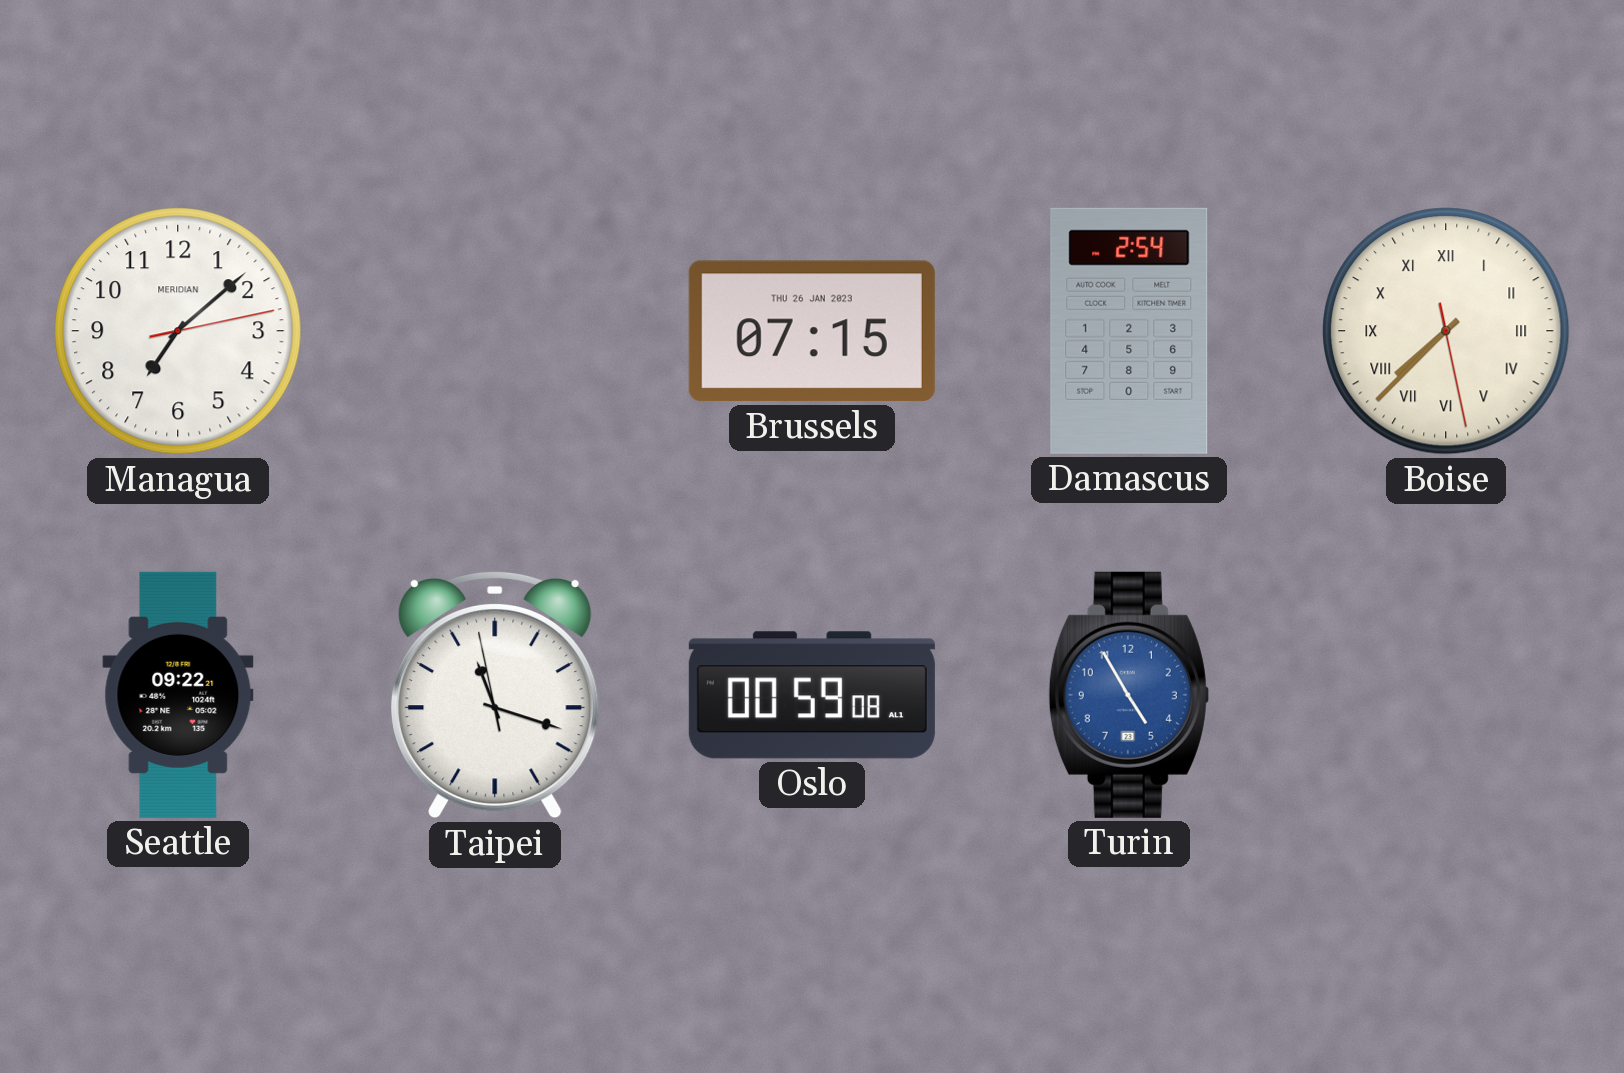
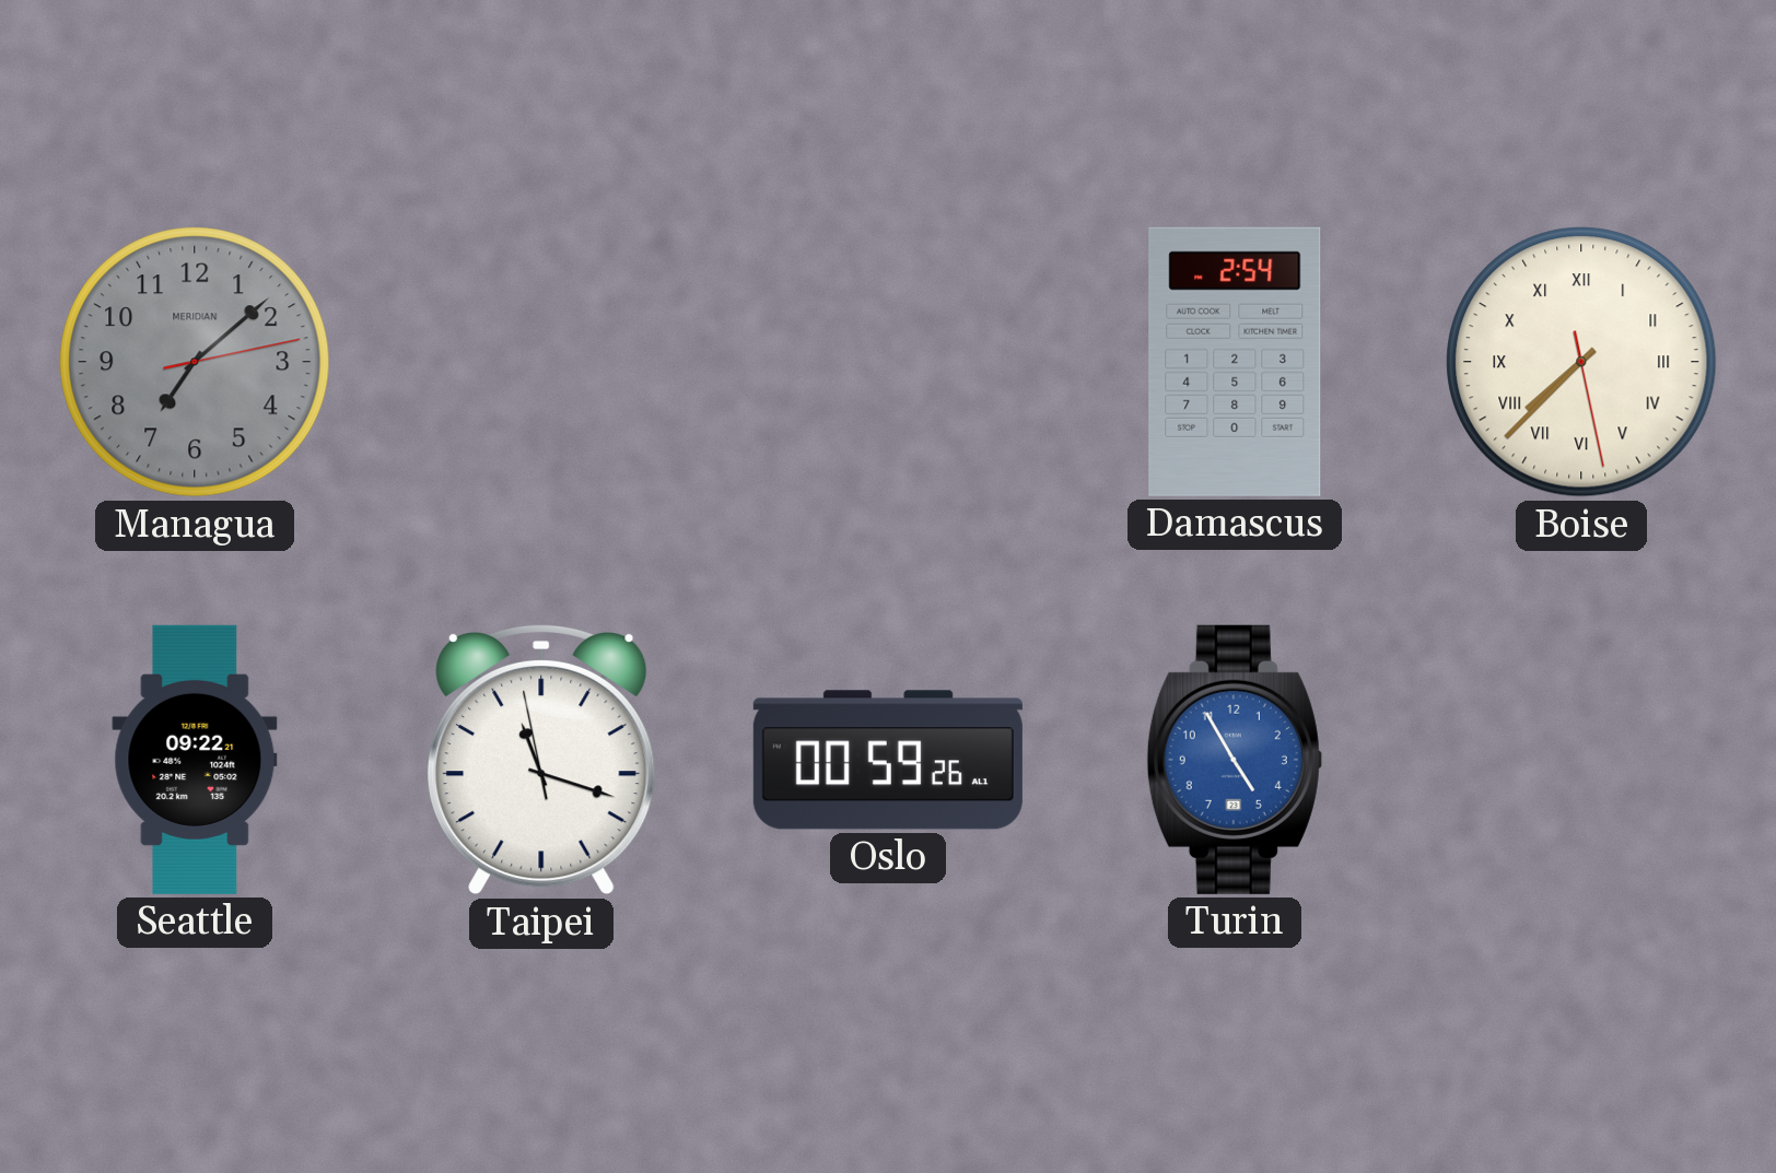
Managua dial: white -> grey
Brussels: 07:15 -> none
Oslo: 00:59:08 -> 00:59:26
